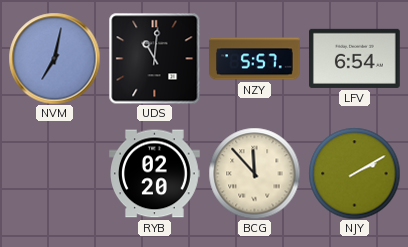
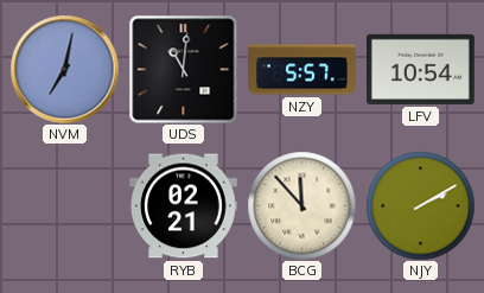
LFV: 6:54 -> 10:54
RYB: 02:20 -> 02:21
